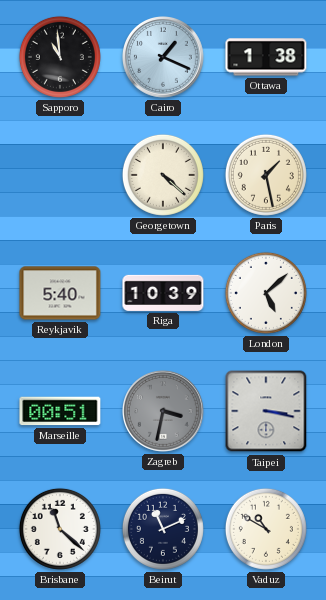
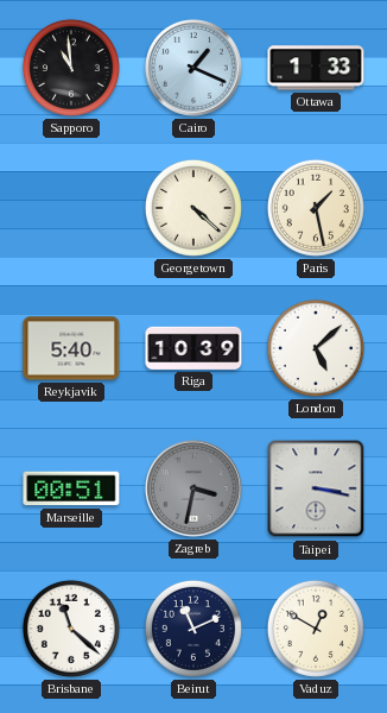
Ottawa: 1:38 -> 1:33
Vaduz: 10:50 -> 12:50
